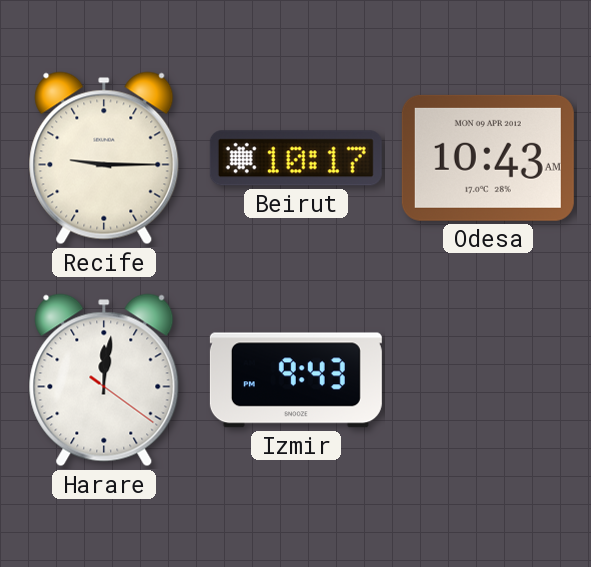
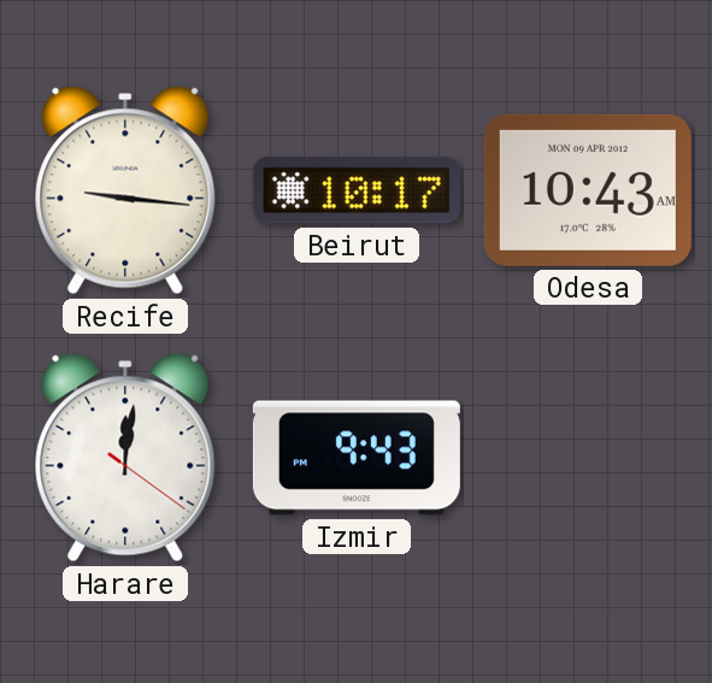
Recife: 9:15 -> 9:16
